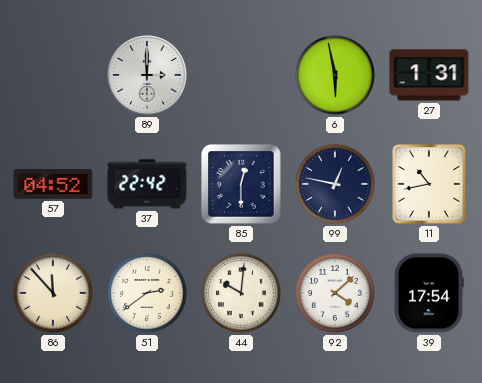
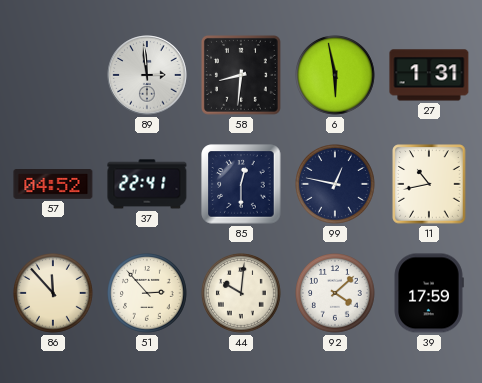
89: 3:00 -> 2:59
58: none -> 8:31
37: 22:42 -> 22:41
51: 2:39 -> 2:53
39: 17:54 -> 17:59
